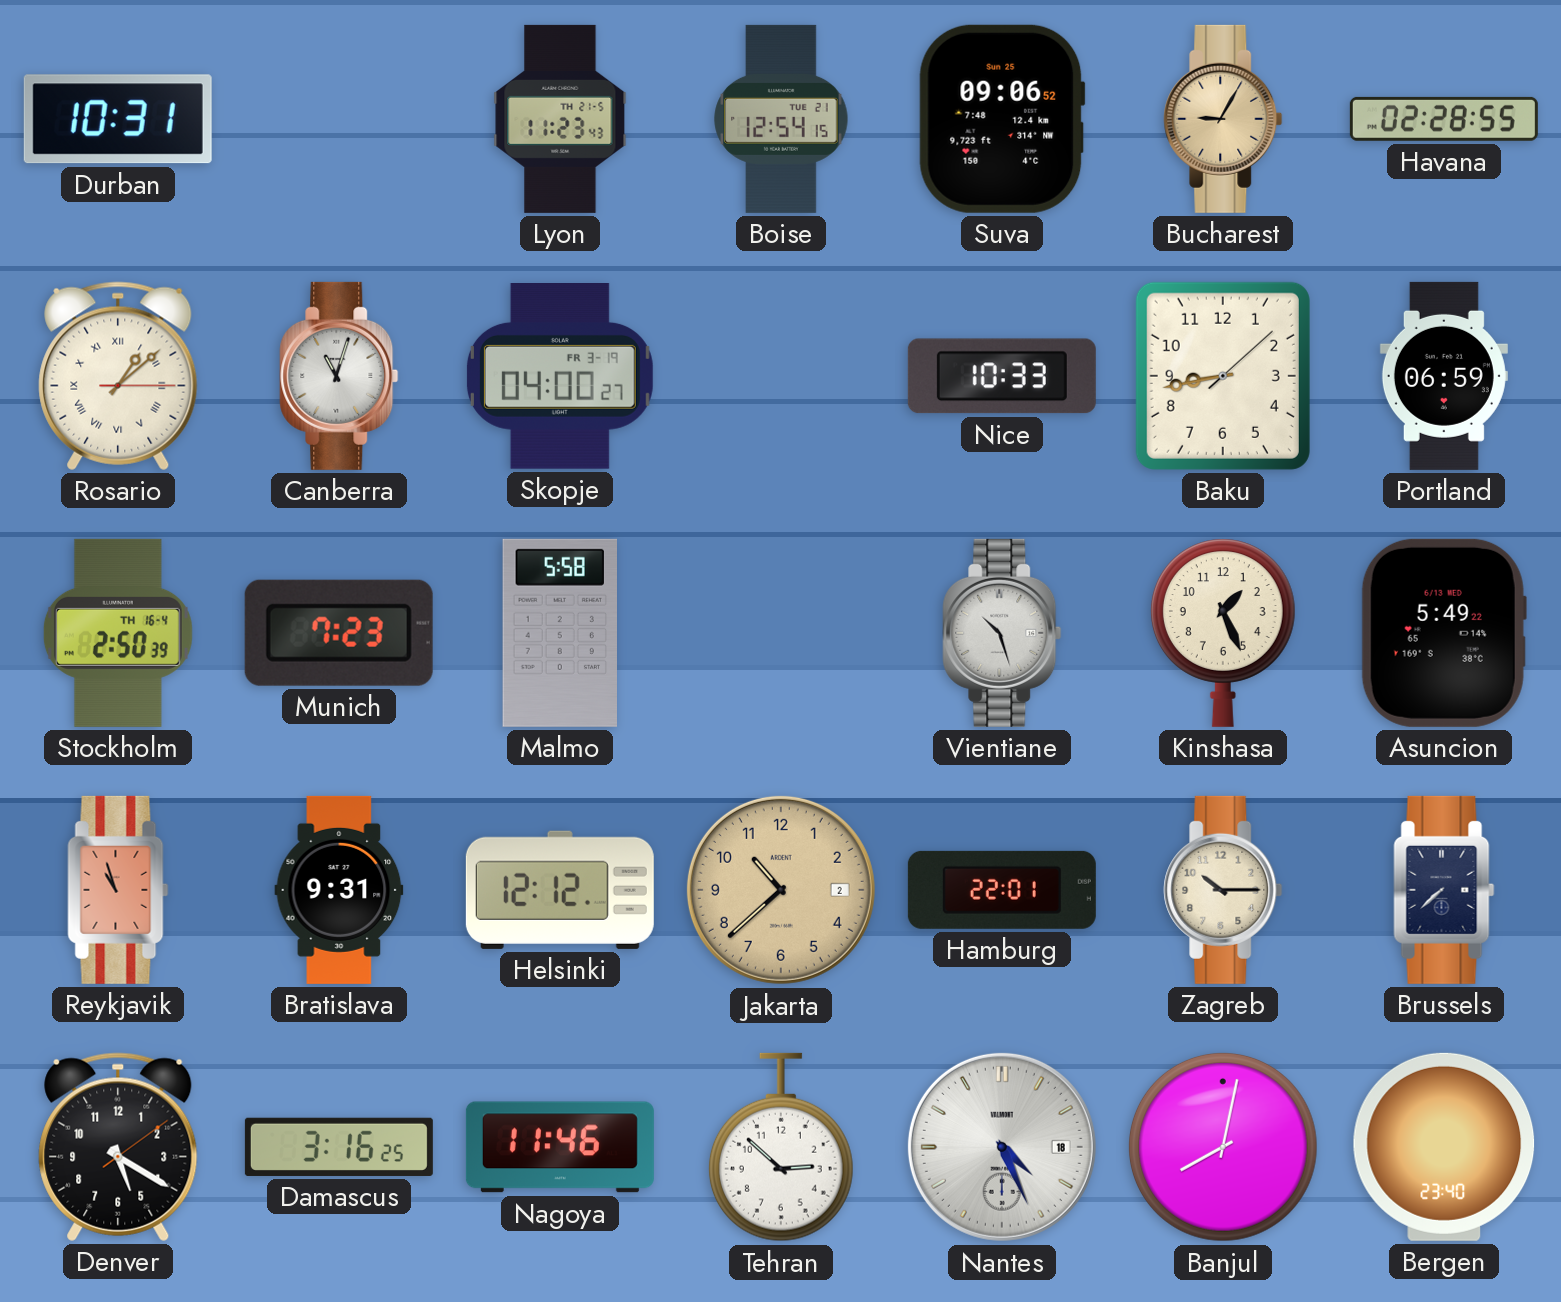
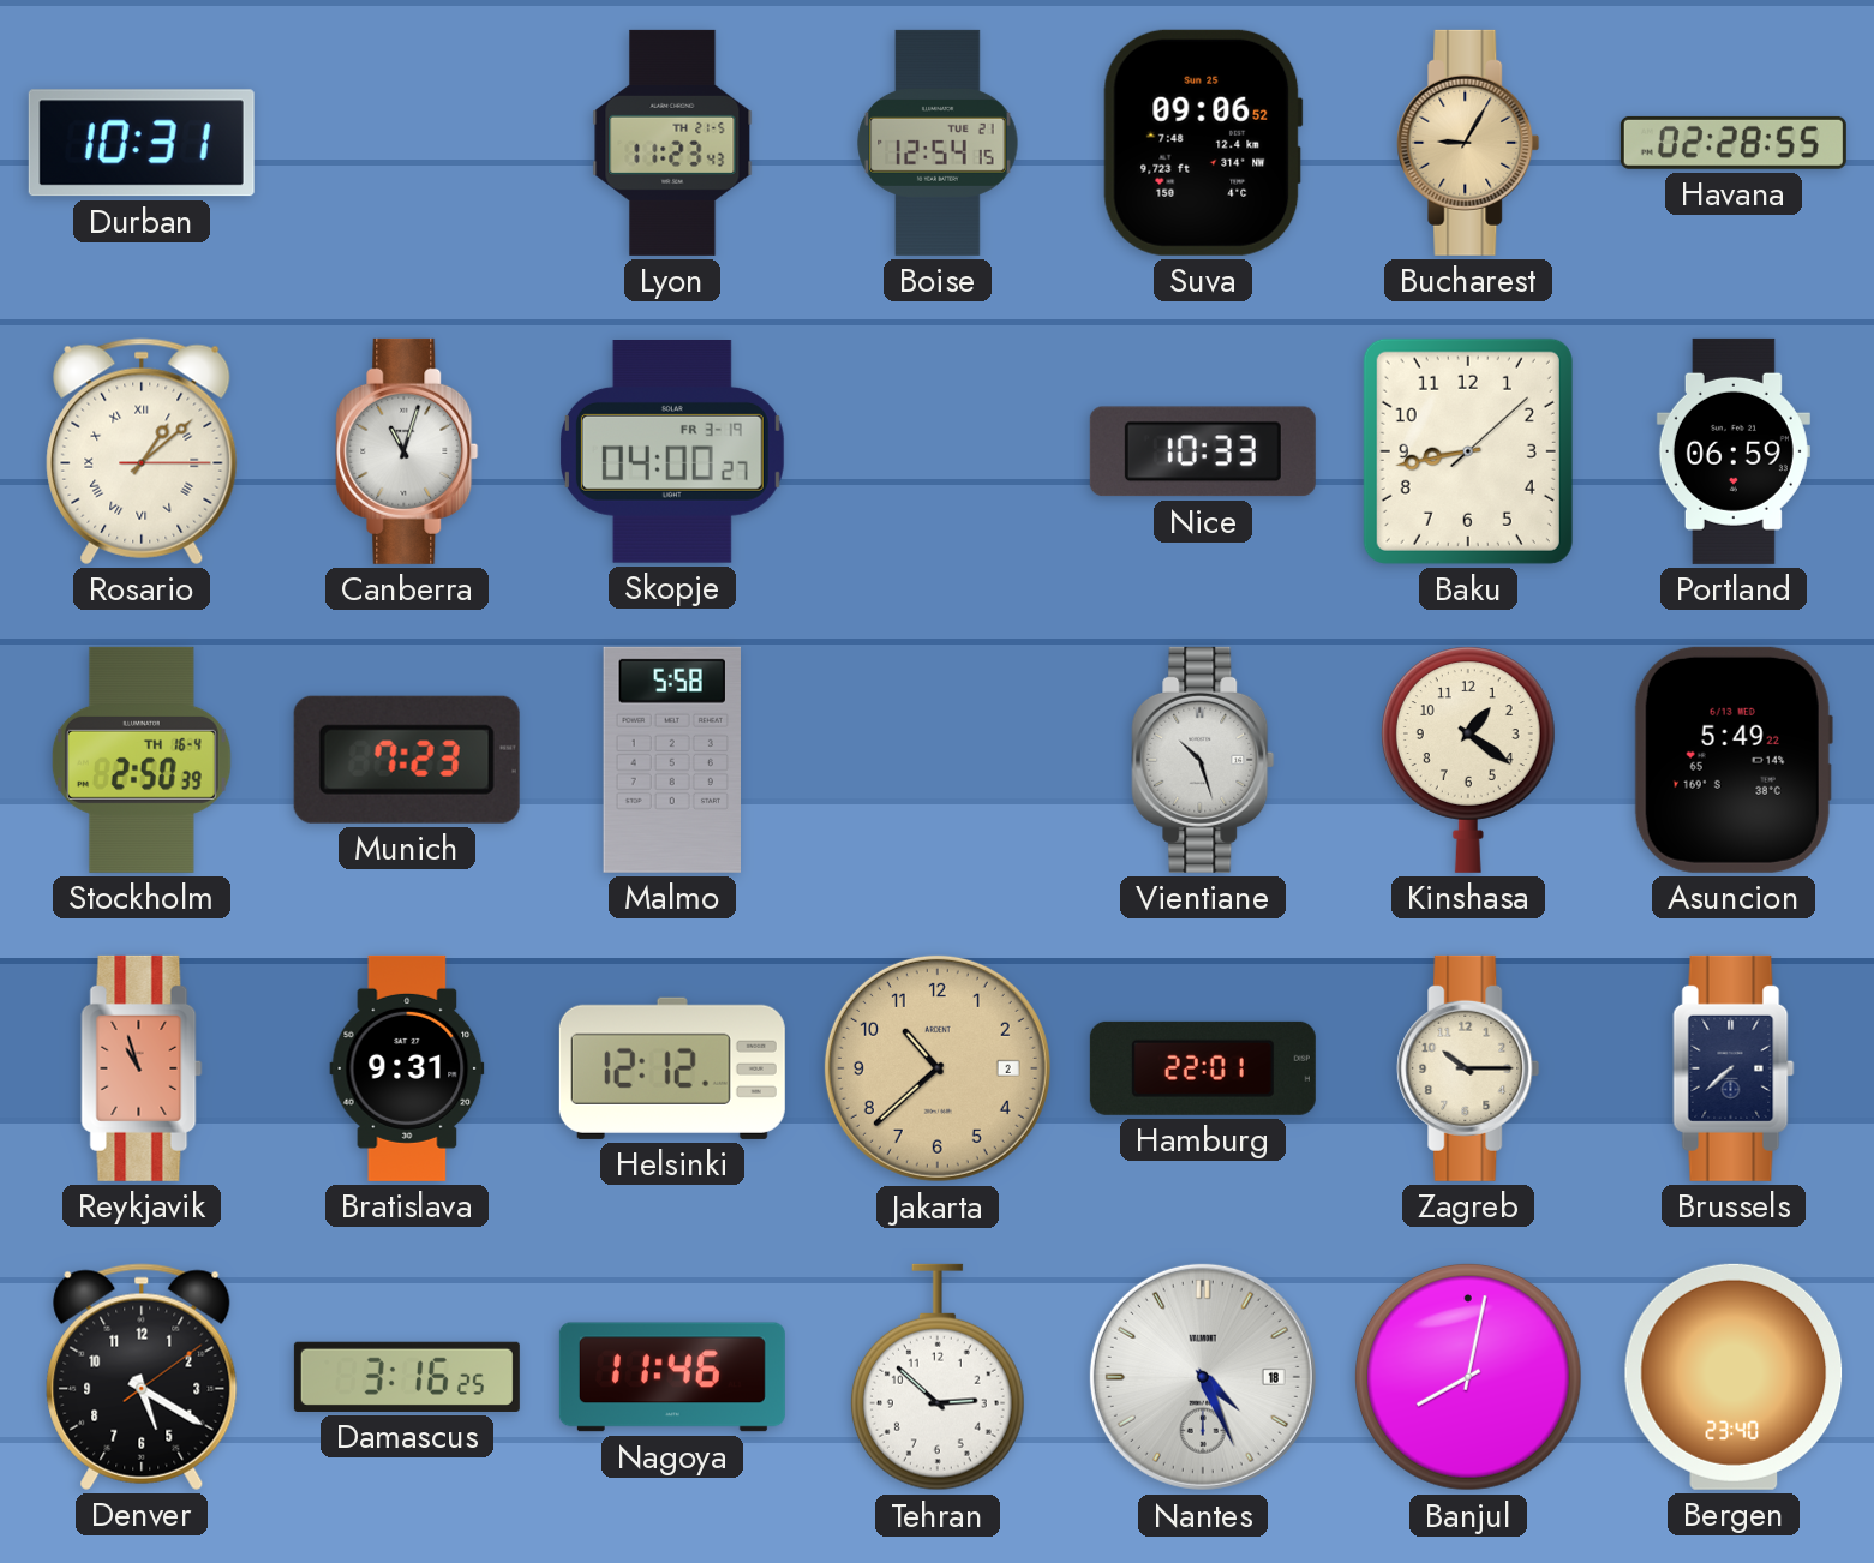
Kinshasa: 1:26 -> 1:21
